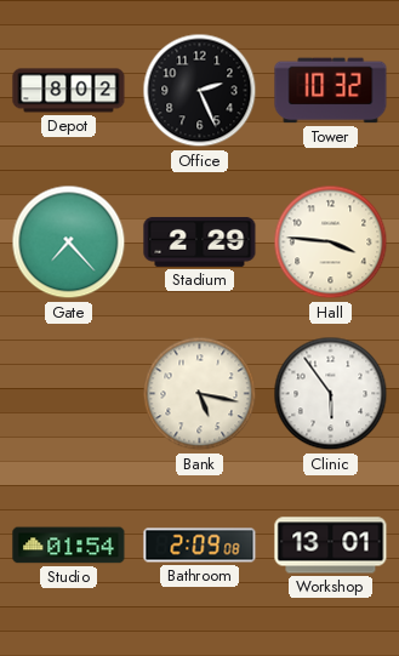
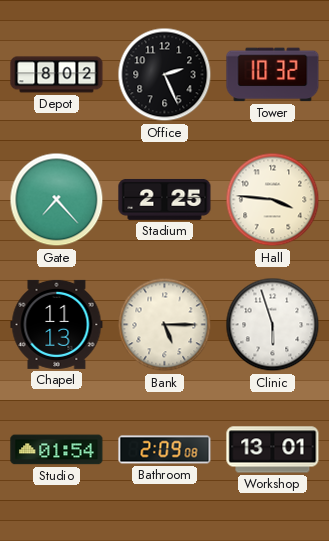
Stadium: 2:29 -> 2:25
Chapel: none -> 11:13
Bank: 5:17 -> 5:15
Clinic: 5:54 -> 5:57
